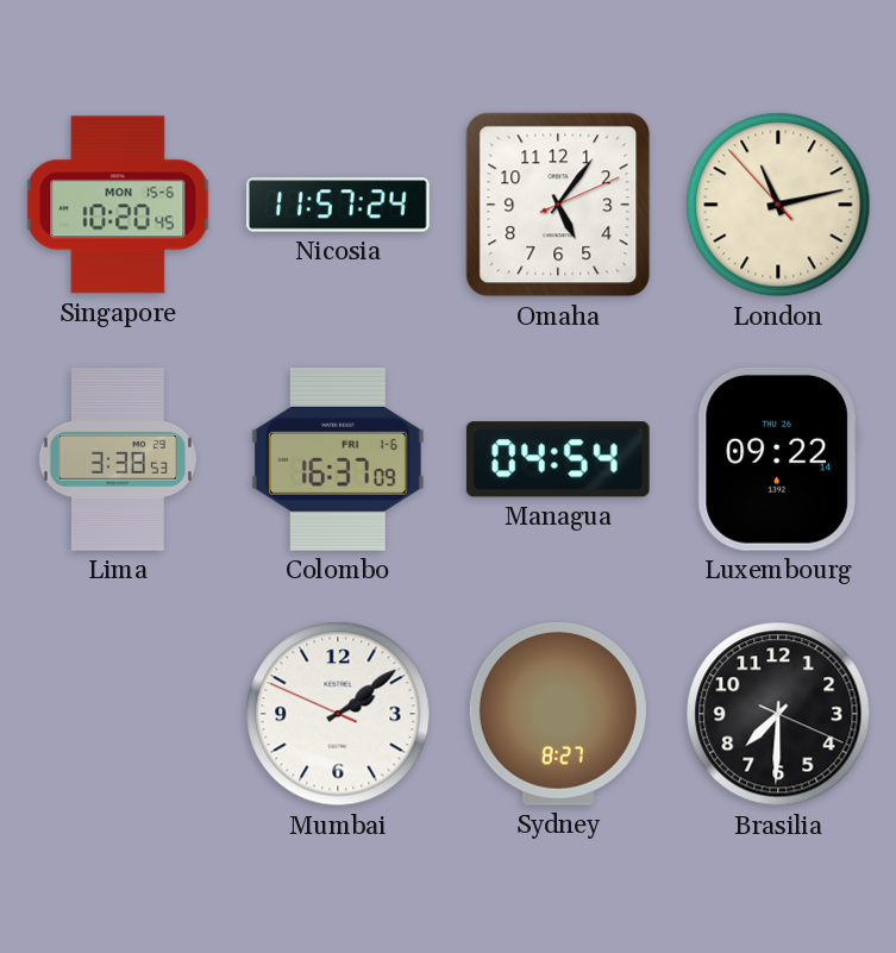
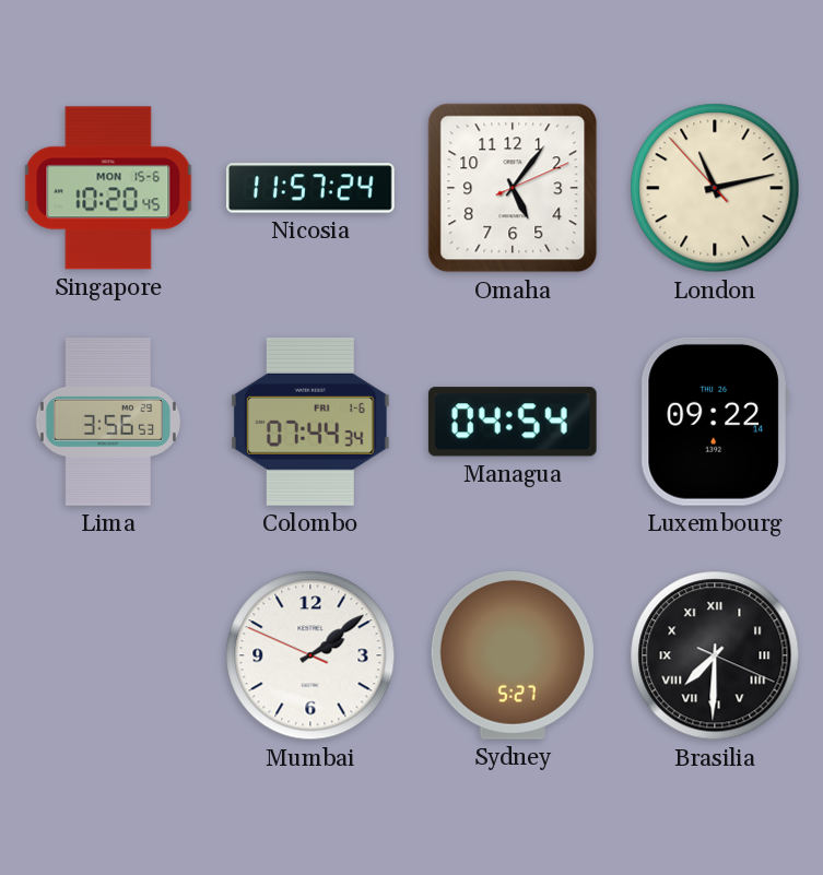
Lima: 3:38 -> 3:56
Colombo: 16:37 -> 07:44
Sydney: 8:27 -> 5:27
Brasilia numerals: Arabic -> Roman
